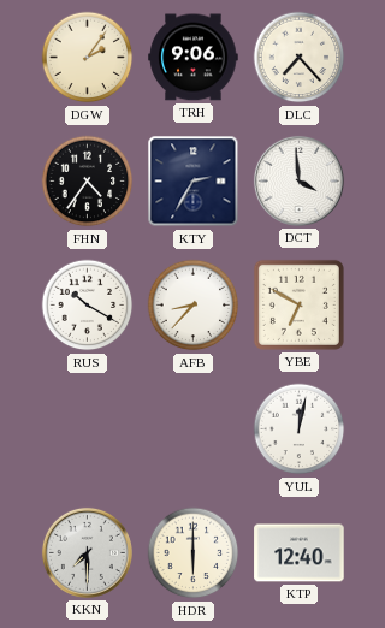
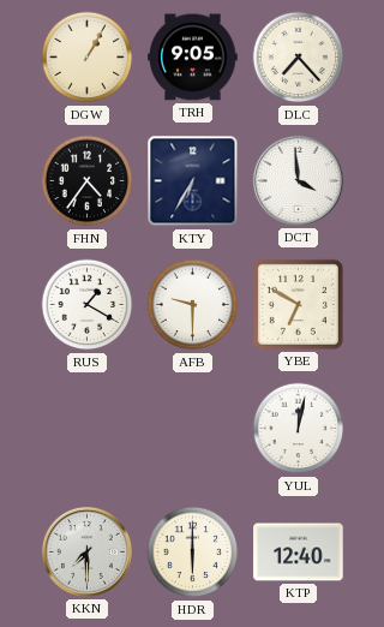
DGW: 2:06 -> 1:05
TRH: 9:06 -> 9:05
KTY: 2:35 -> 6:35
RUS: 10:20 -> 1:20
AFB: 8:37 -> 9:30
